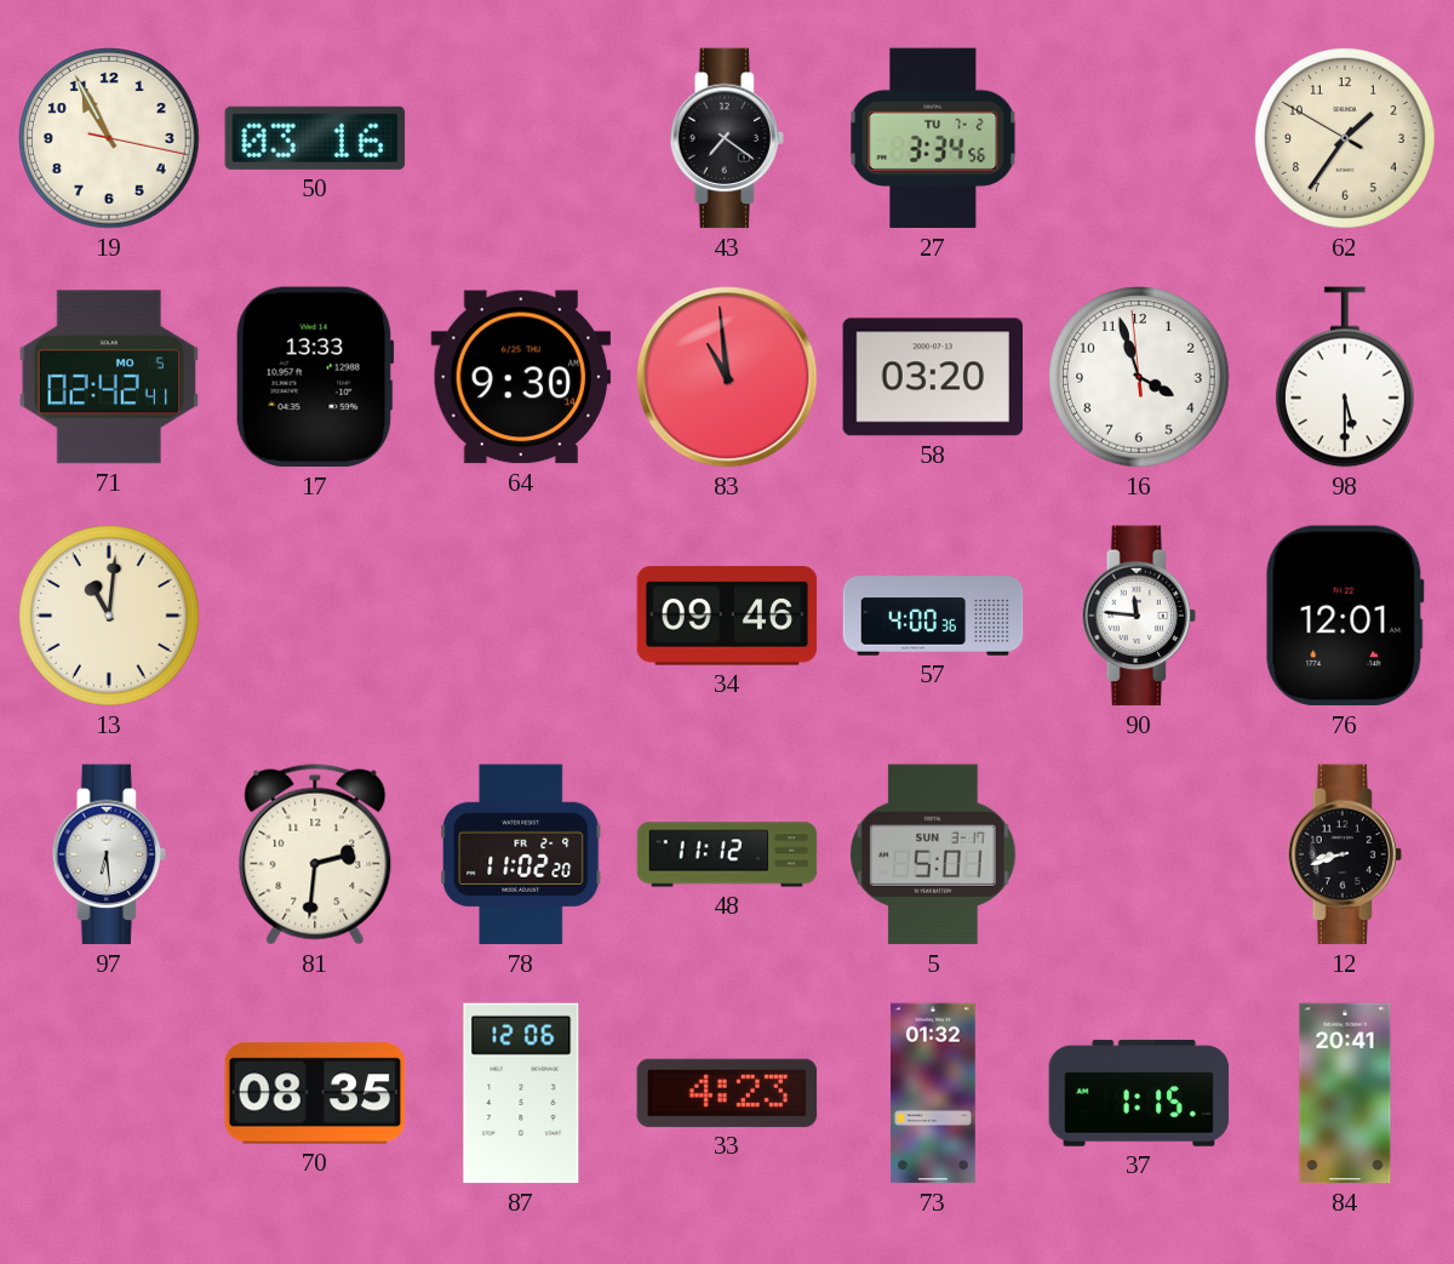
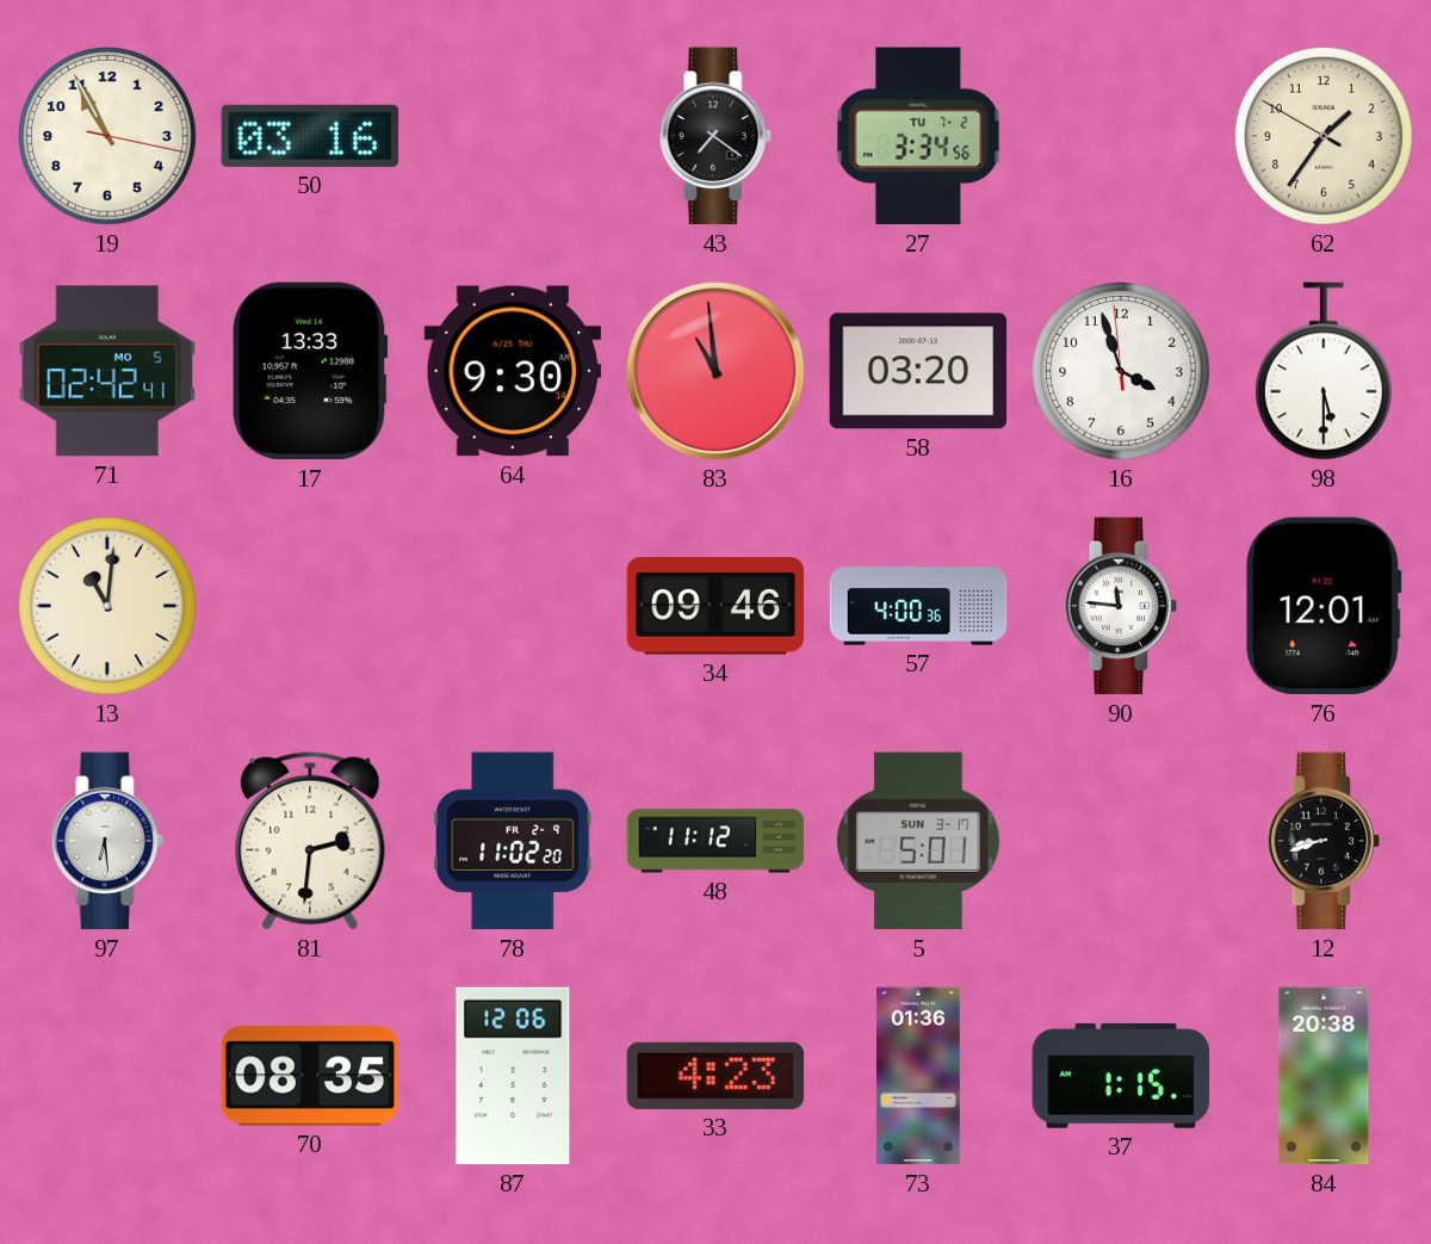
73: 01:32 -> 01:36
84: 20:41 -> 20:38
